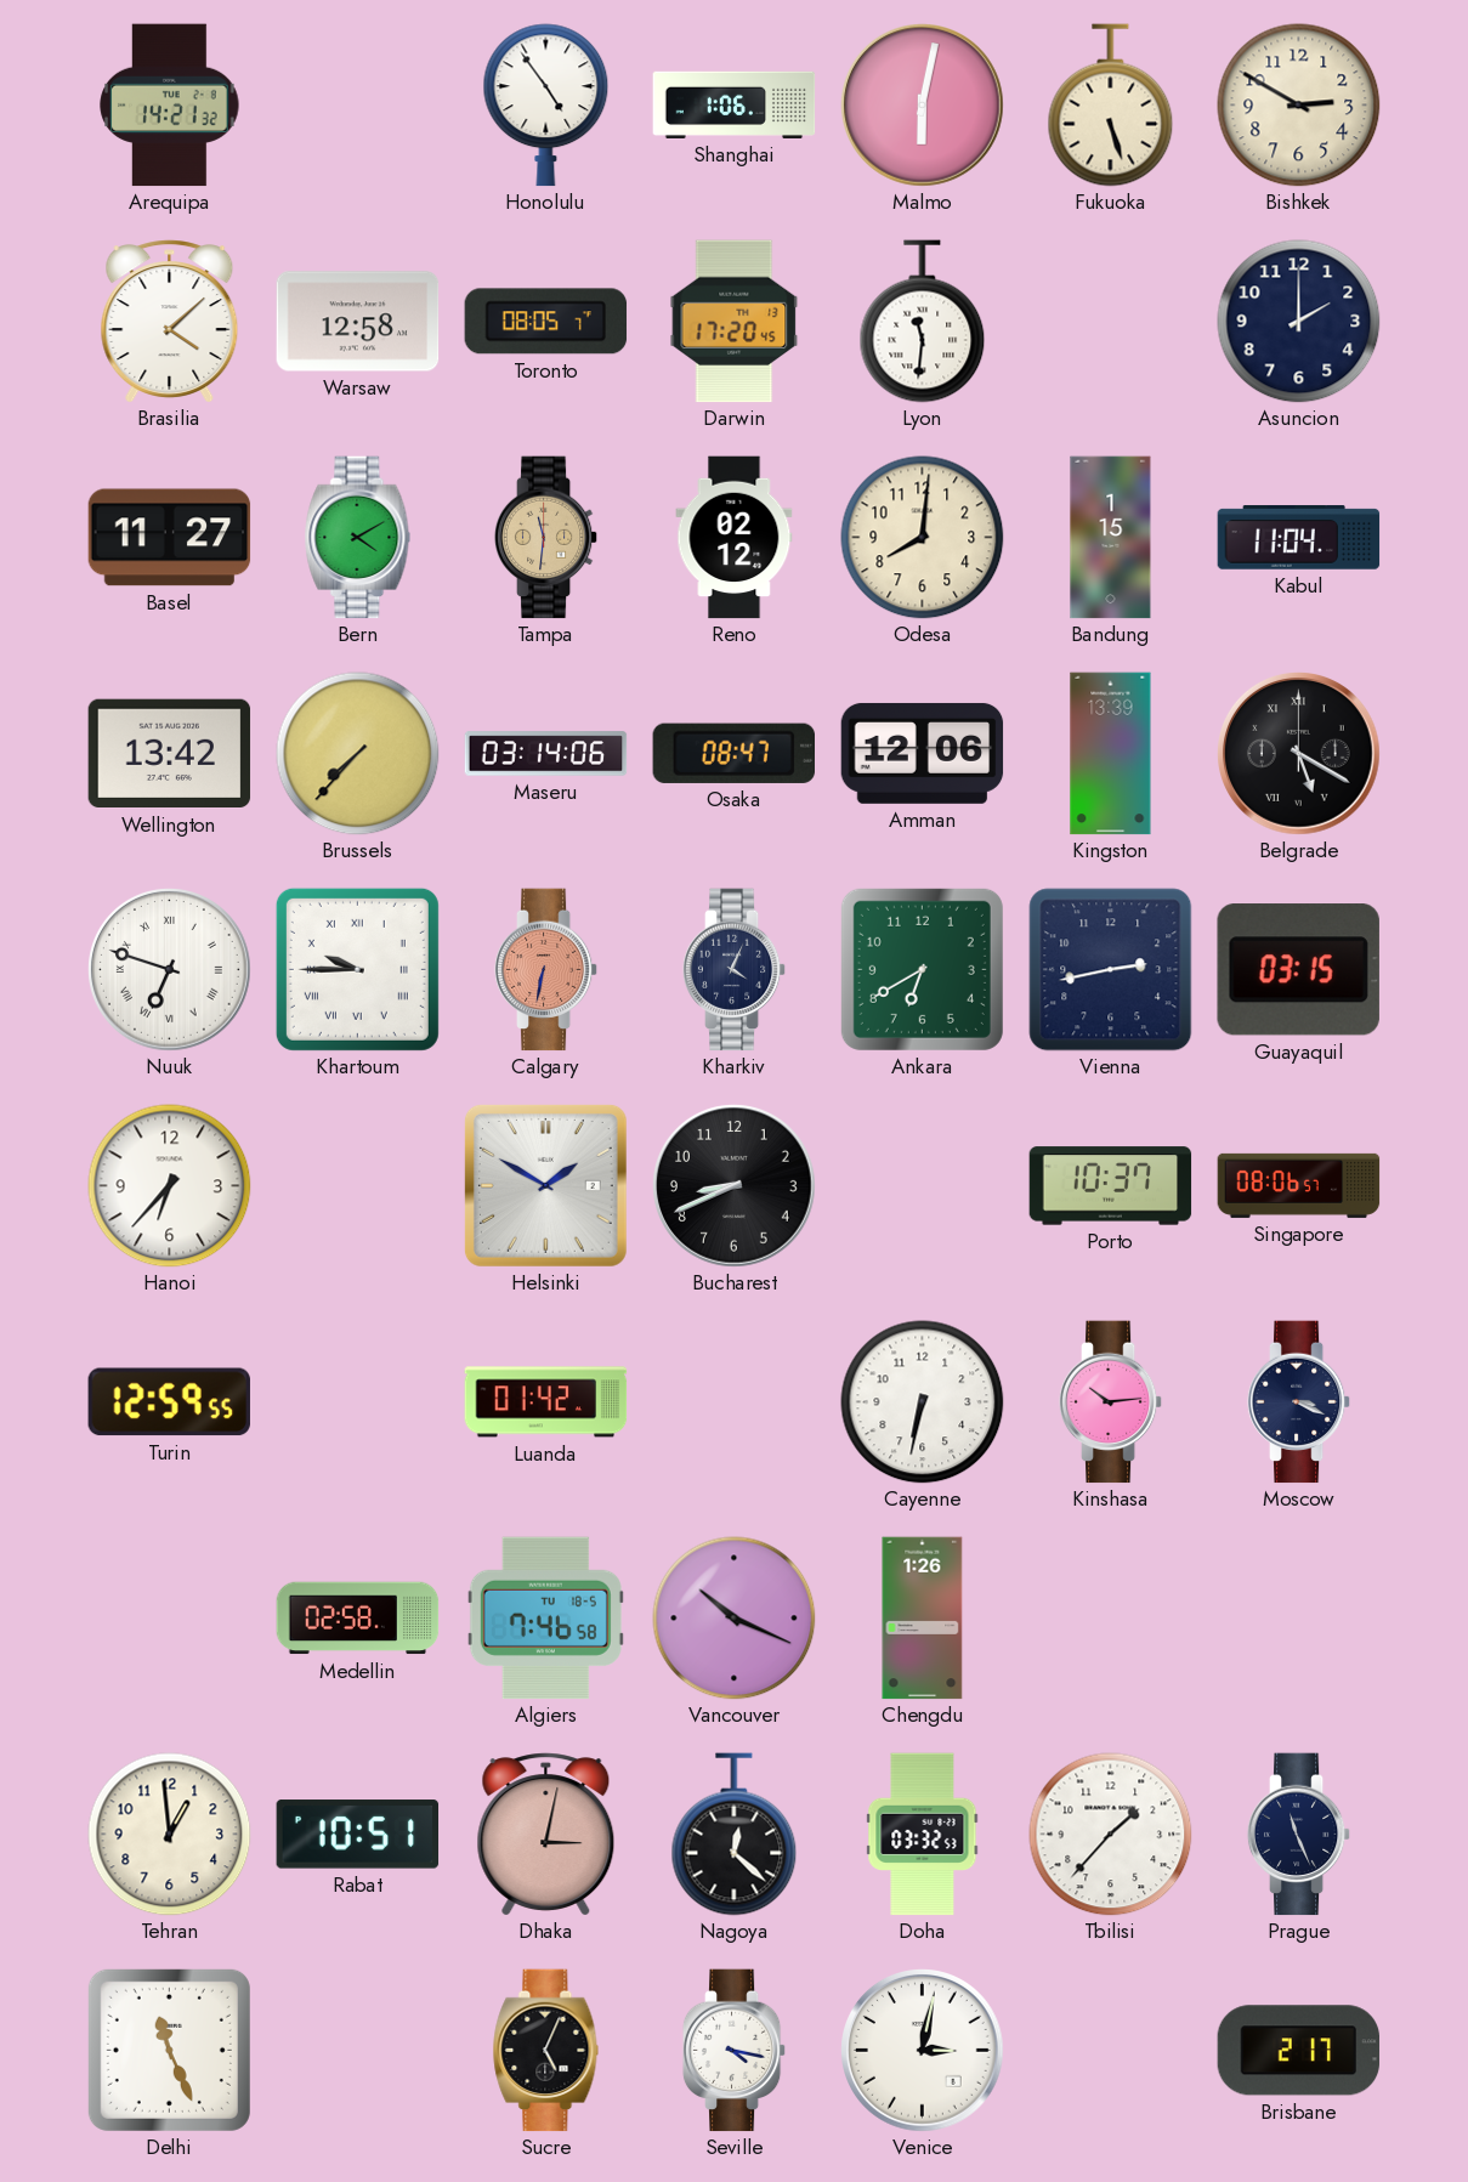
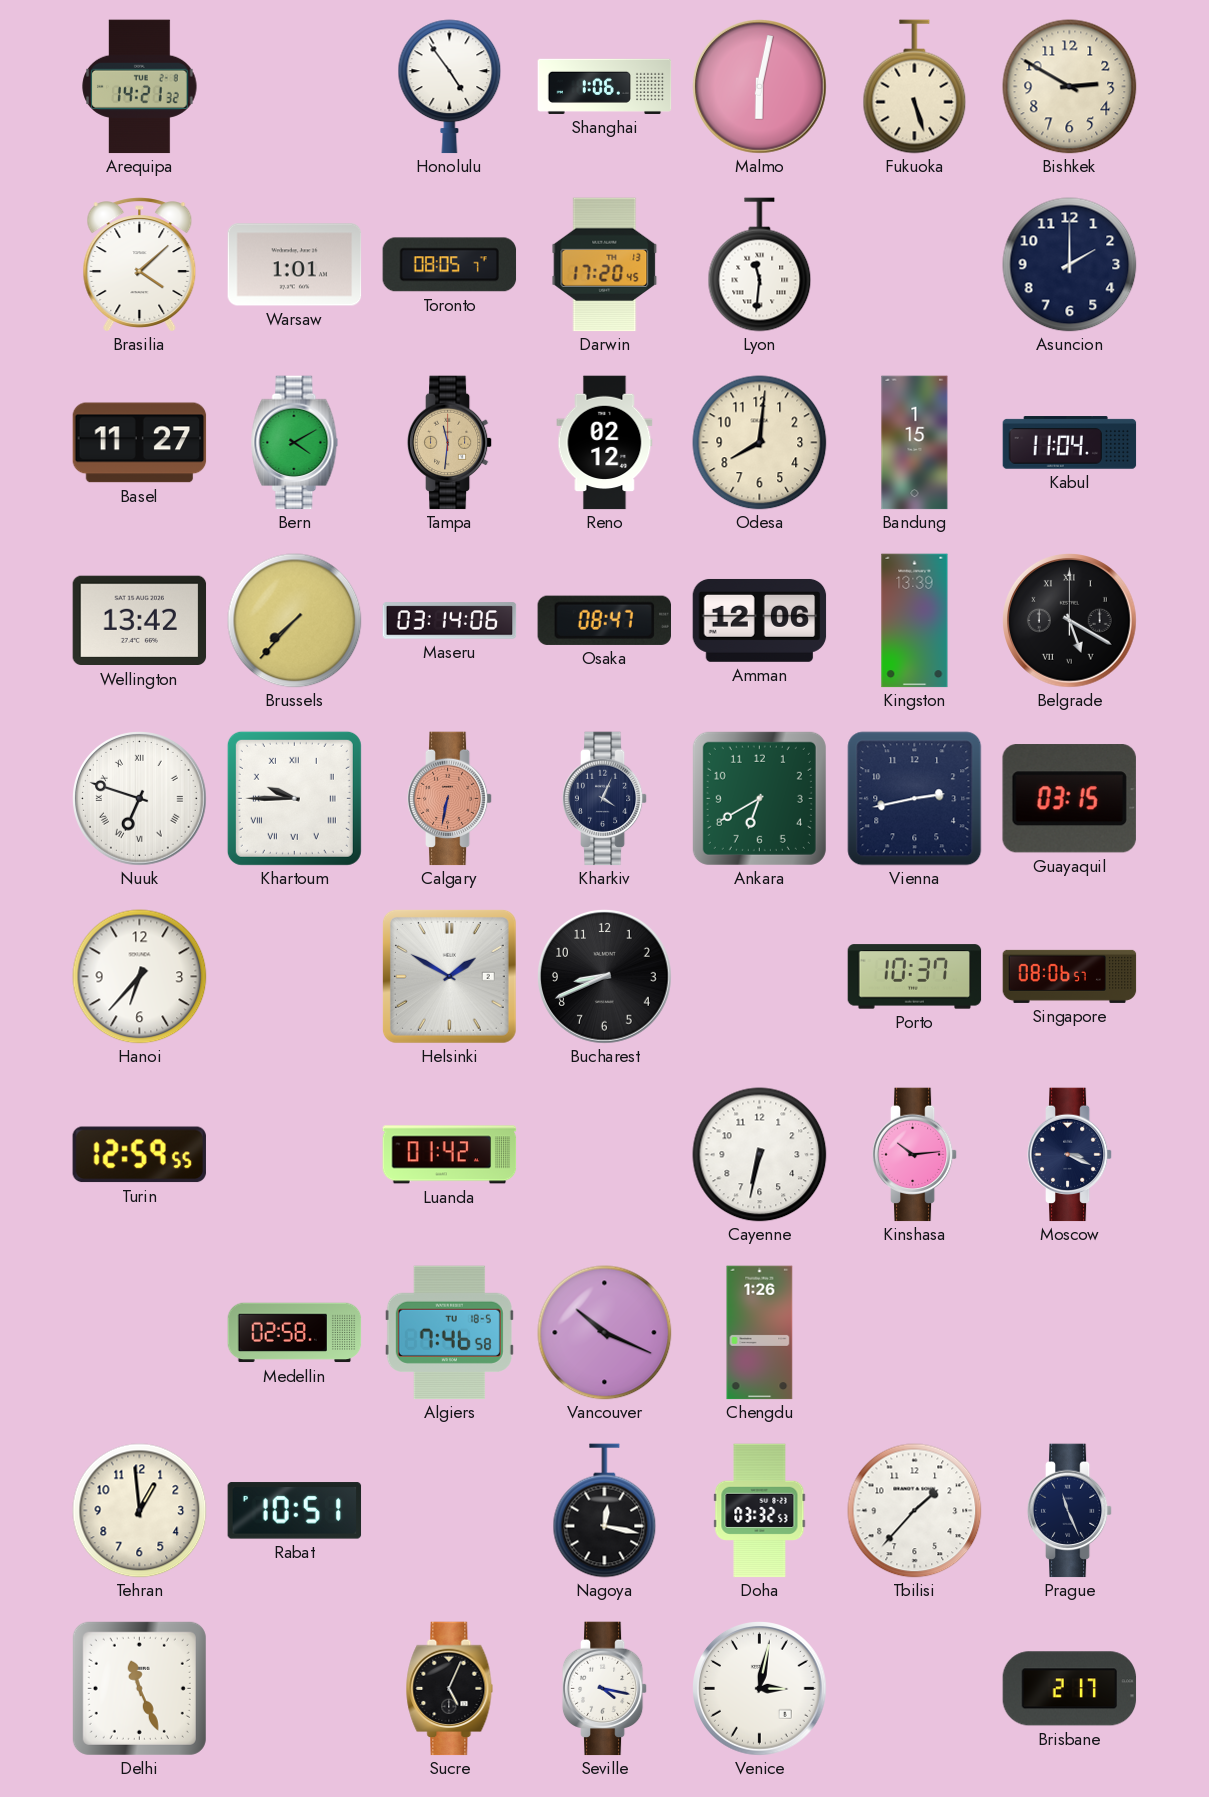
Warsaw: 12:58 -> 1:01
Dhaka: 3:02 -> none
Nagoya: 12:22 -> 12:17
